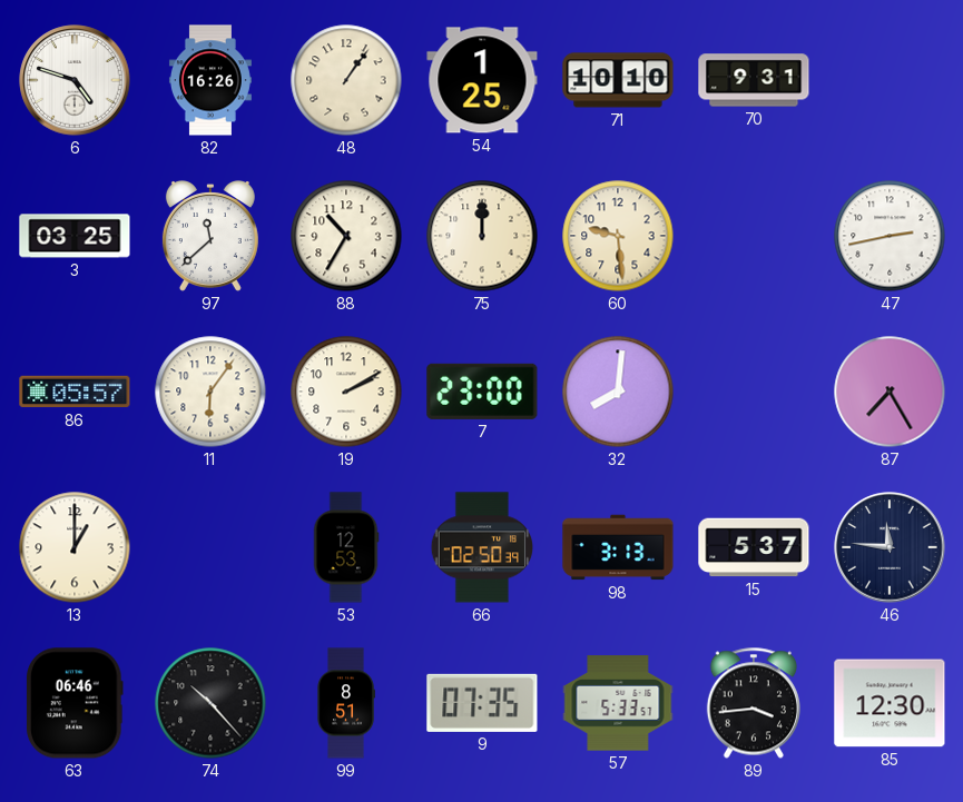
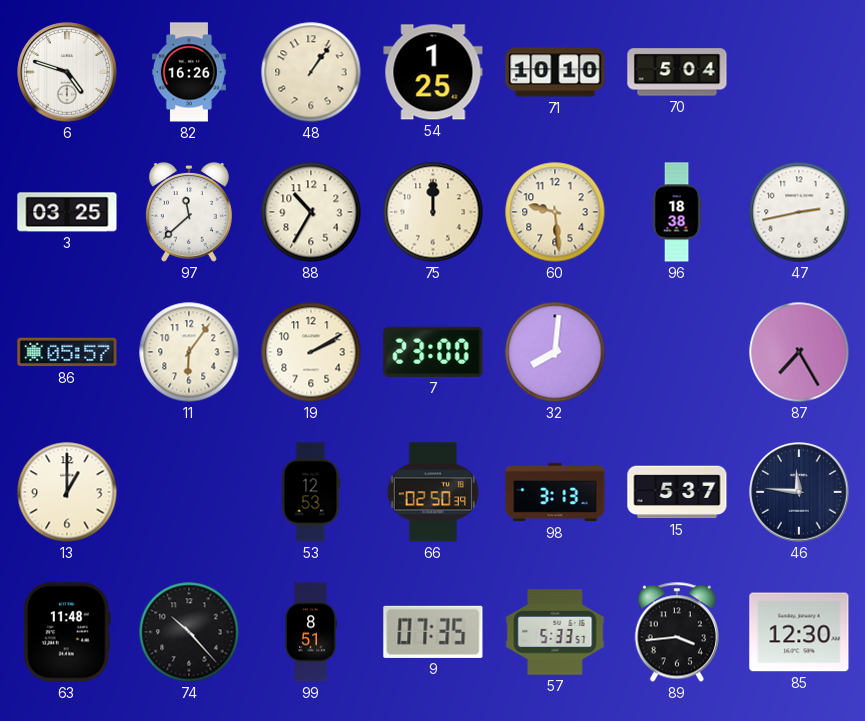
70: 9:31 -> 5:04
96: none -> 18:38
63: 06:46 -> 11:48
